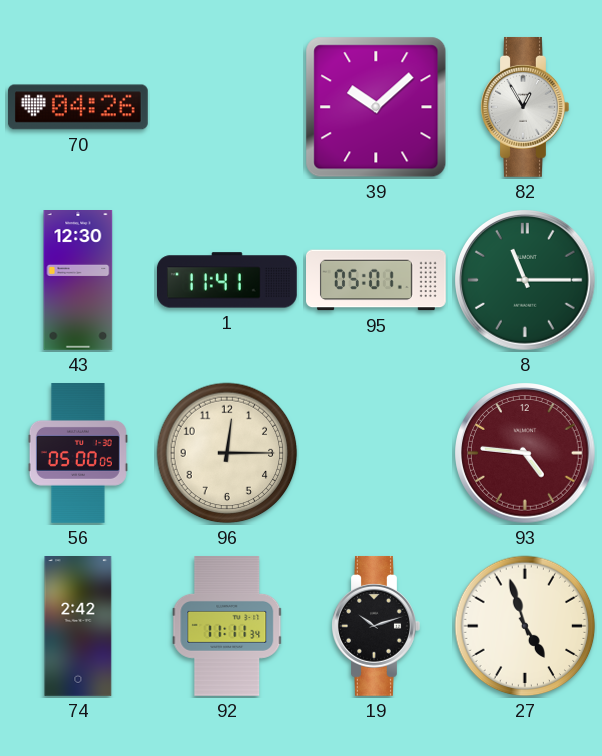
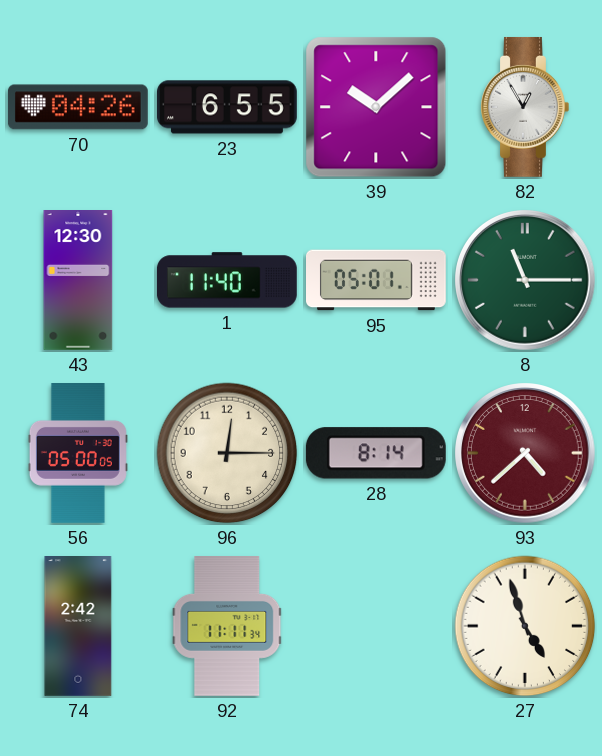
23: none -> 6:55
1: 11:41 -> 11:40
28: none -> 8:14
93: 4:46 -> 4:38
19: 10:12 -> none
